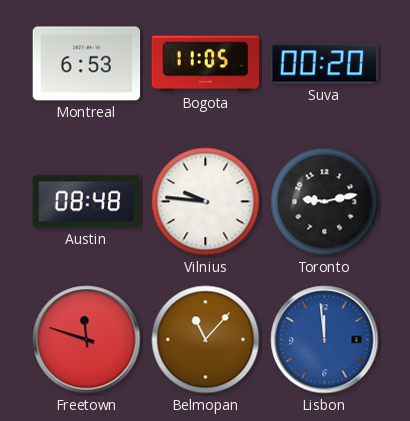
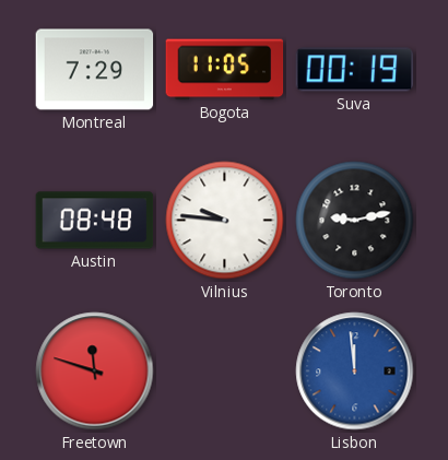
Montreal: 6:53 -> 7:29
Suva: 00:20 -> 00:19
Belmopan: 11:07 -> none
